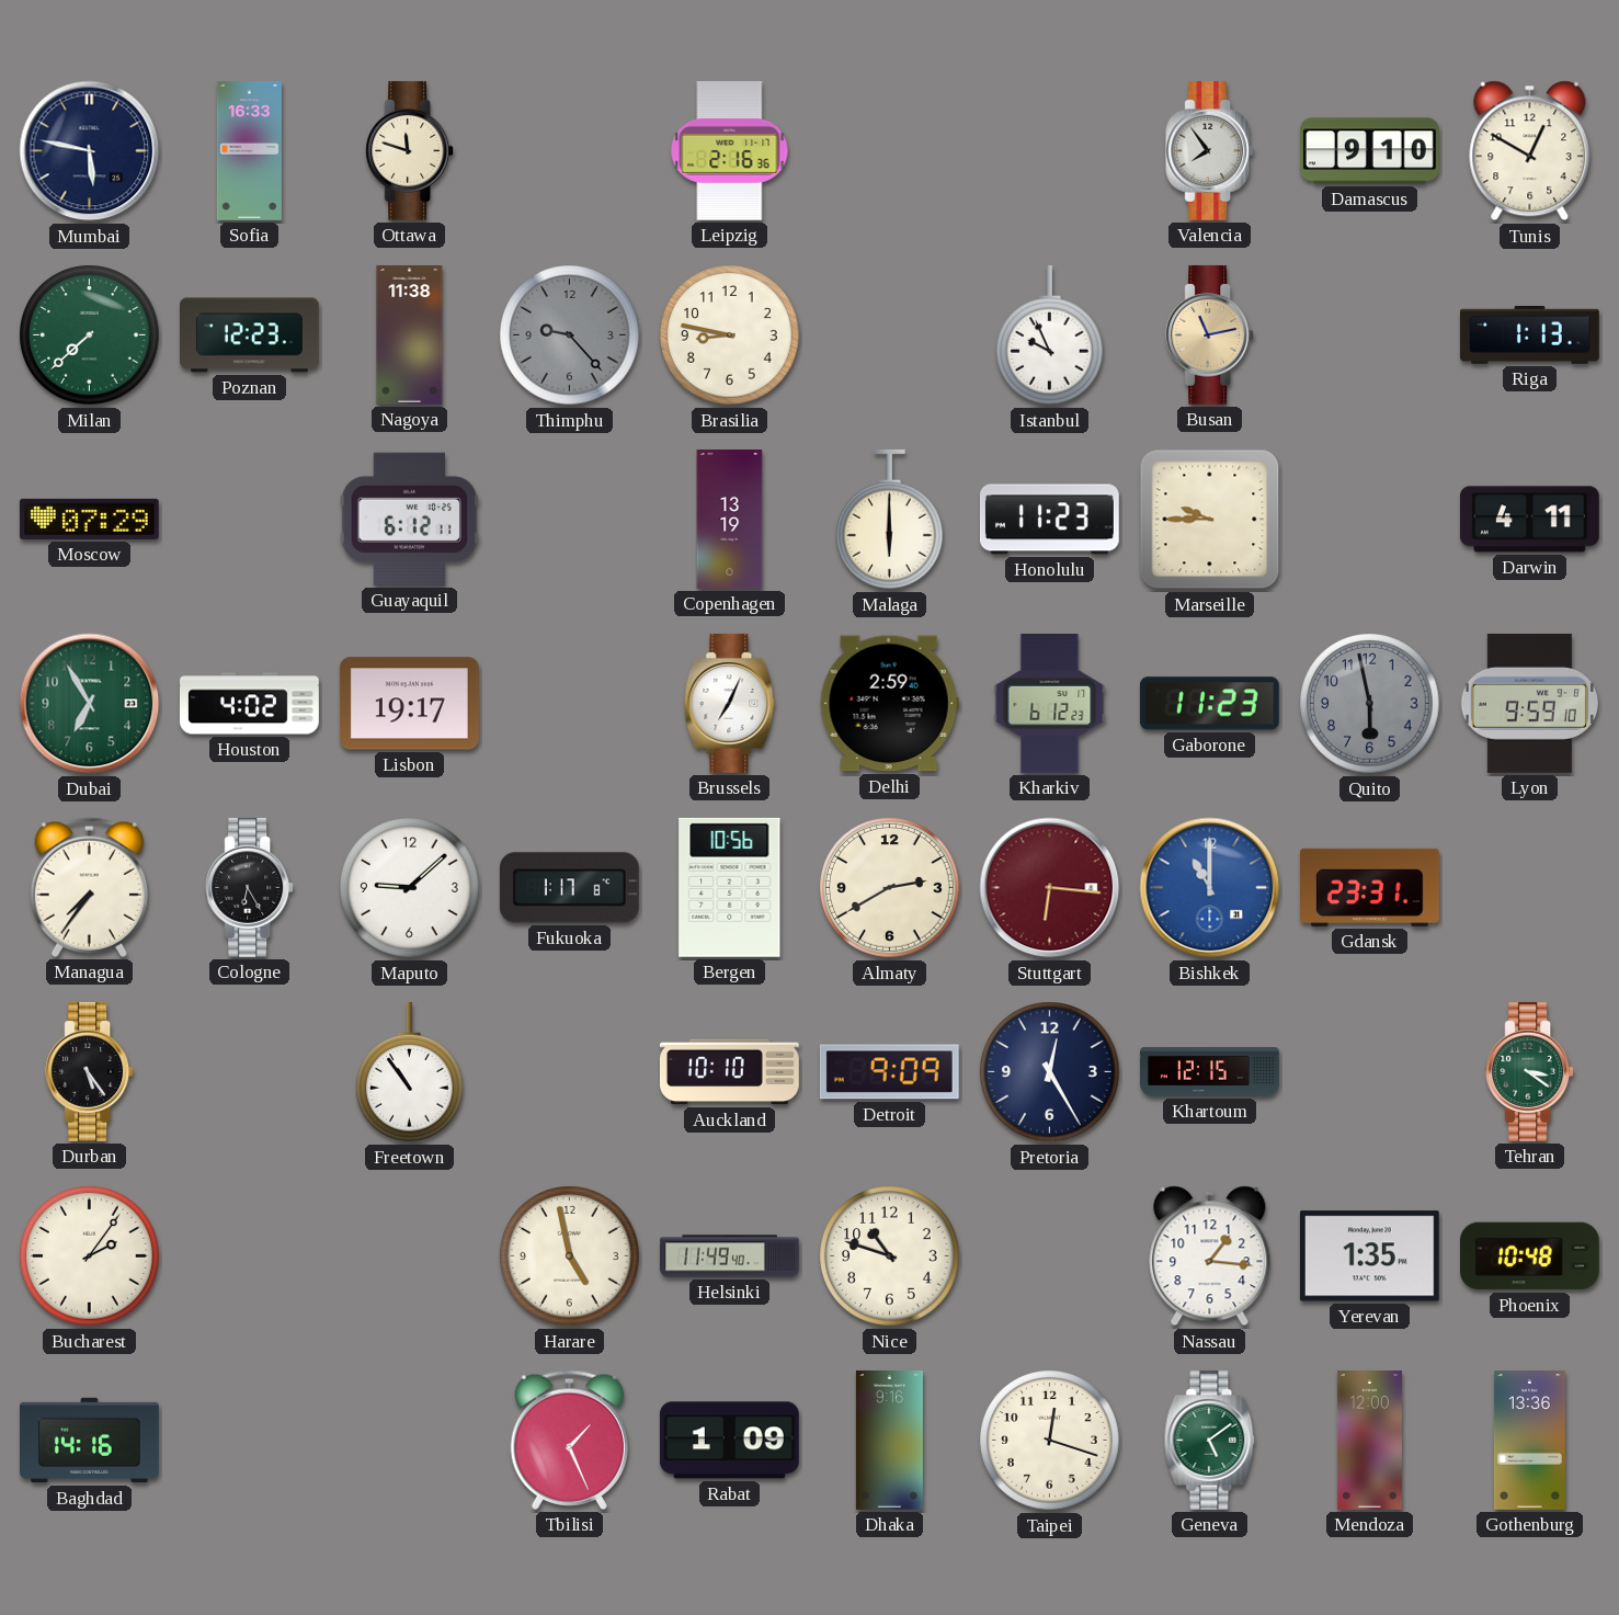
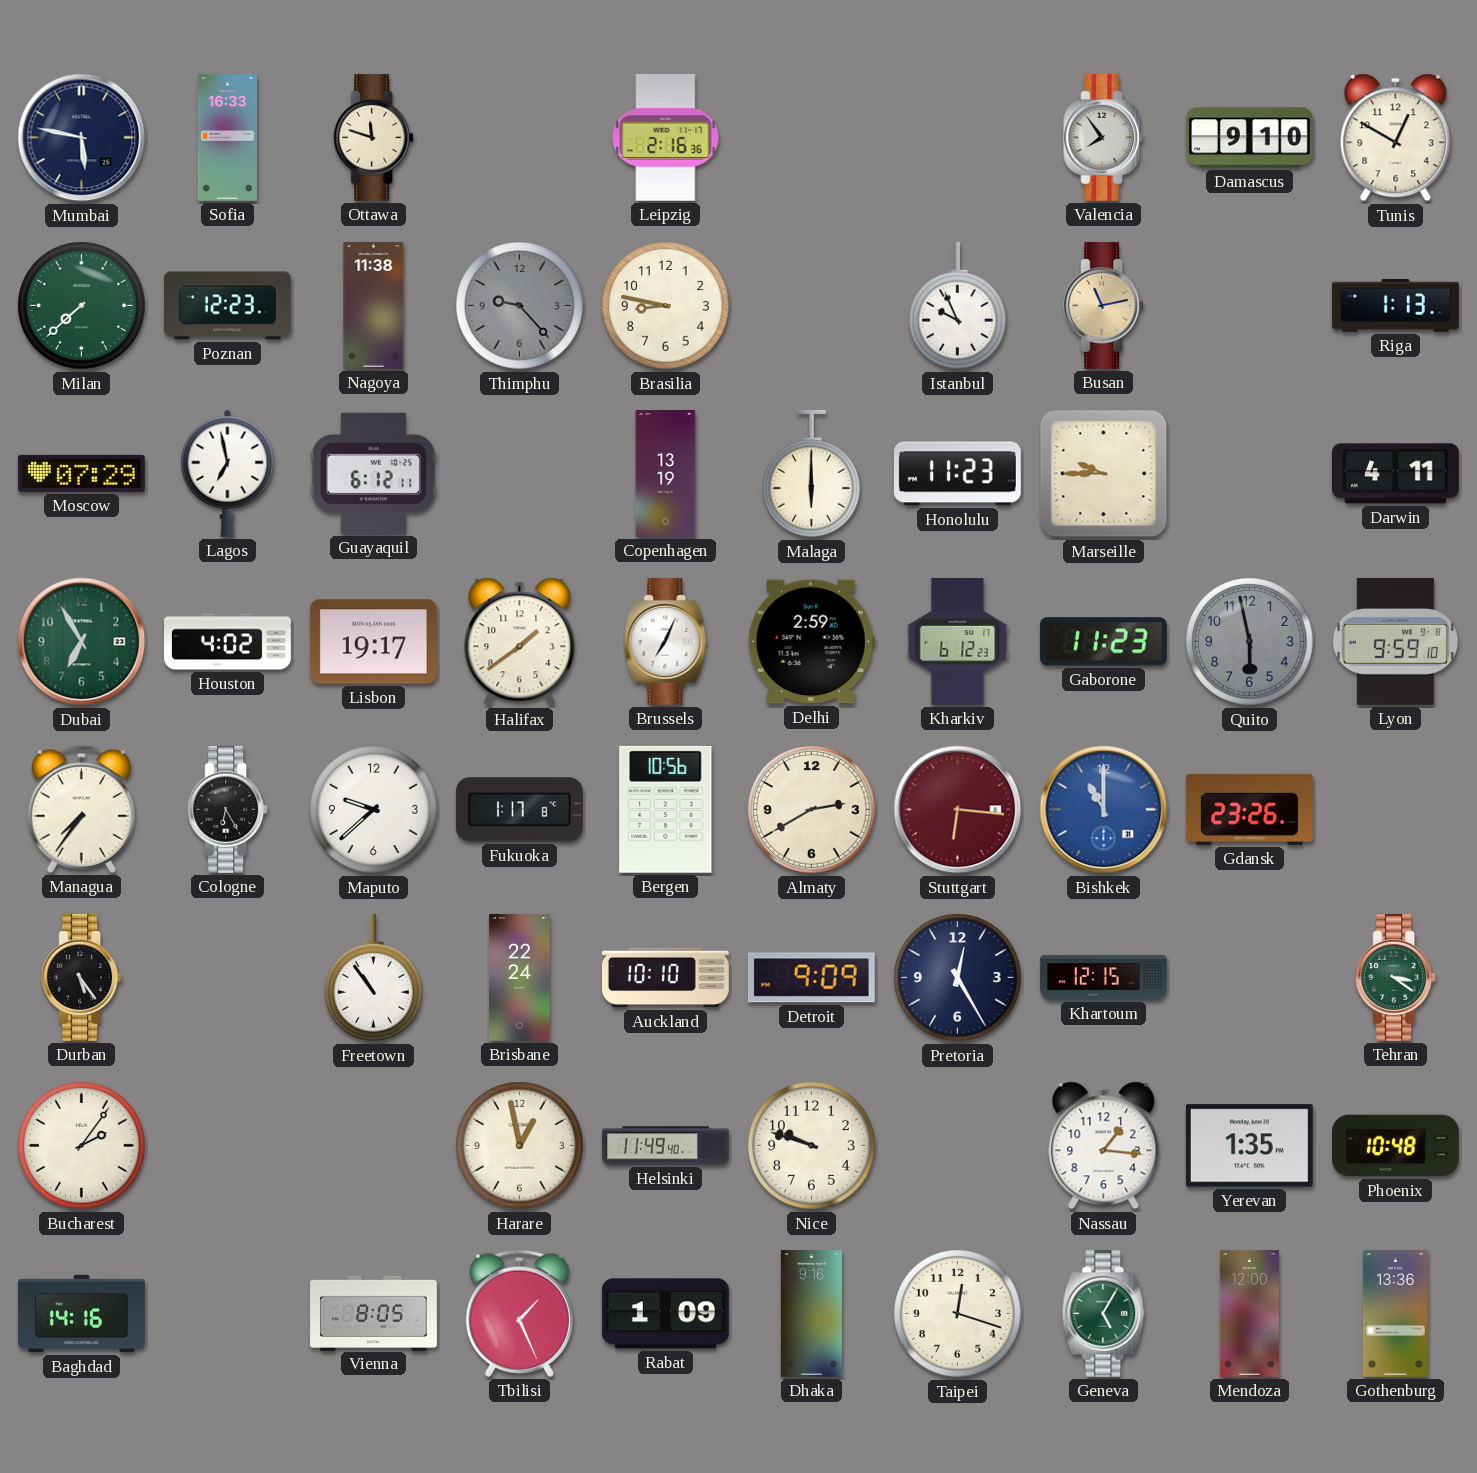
Lagos: none -> 6:58
Halifax: none -> 1:39
Maputo: 9:08 -> 9:38
Gdansk: 23:31 -> 23:26
Brisbane: none -> 22:24
Harare: 4:58 -> 12:58
Nice: 10:48 -> 9:48
Vienna: none -> 8:05
Geneva: 5:09 -> 5:05
